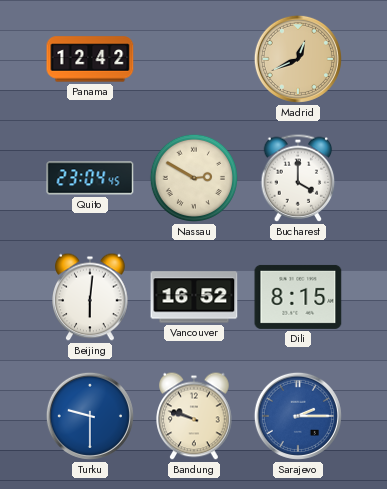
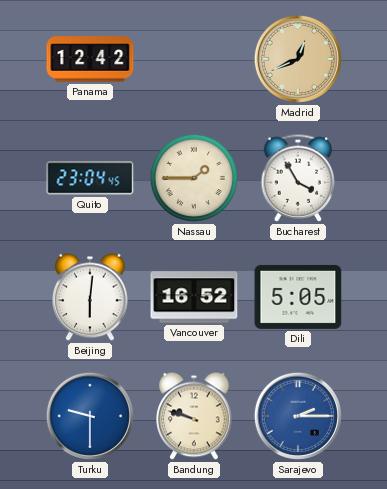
Nassau: 2:50 -> 1:45
Bucharest: 4:00 -> 3:55
Dili: 8:15 -> 5:05
